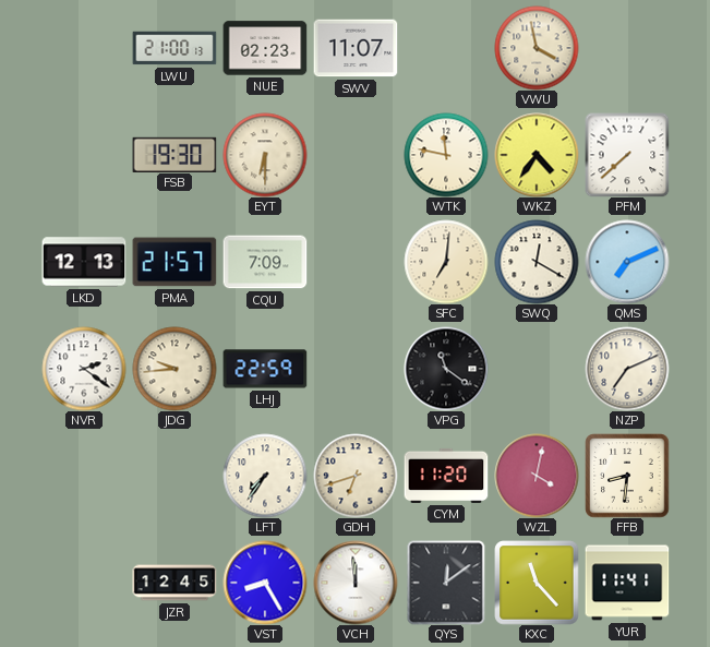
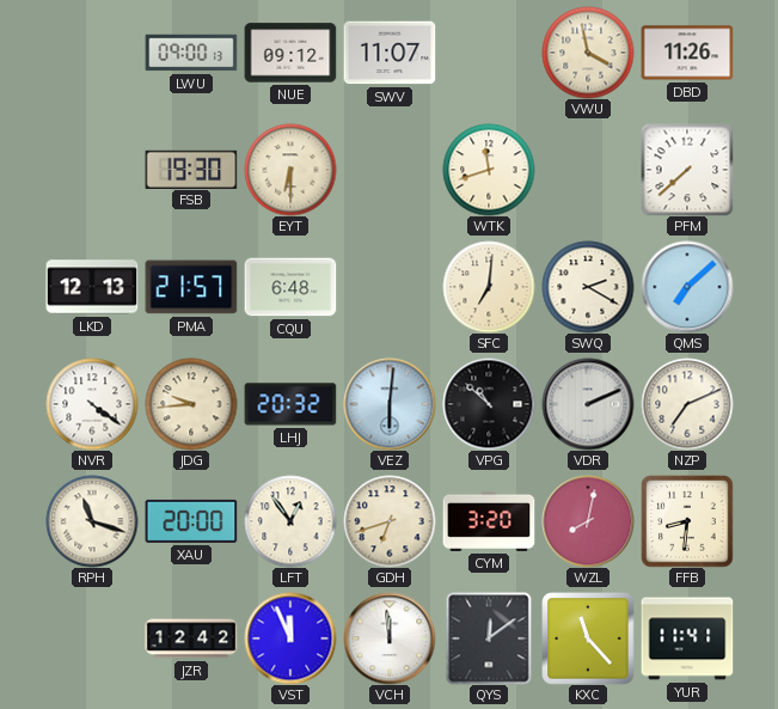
LWU: 21:00 -> 09:00
NUE: 02:23 -> 09:12
DBD: none -> 11:26
WTK: 11:47 -> 11:42
WKZ: 4:36 -> none
CQU: 7:09 -> 6:48
SWQ: 12:20 -> 2:20
QMS: 7:11 -> 7:08
NVR: 2:21 -> 4:21
LHJ: 22:59 -> 20:32
VEZ: none -> 6:01
VPG: 11:21 -> 10:52
VDR: none -> 2:11
RPH: none -> 11:18
XAU: none -> 20:00
LFT: 7:36 -> 12:54
CYM: 11:20 -> 3:20
WZL: 4:02 -> 8:02
JZR: 12:45 -> 12:42
VST: 8:25 -> 11:56
